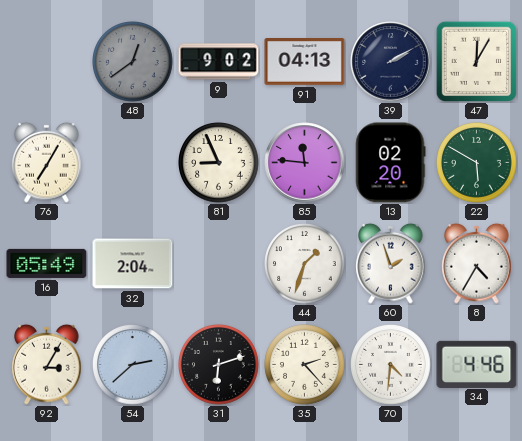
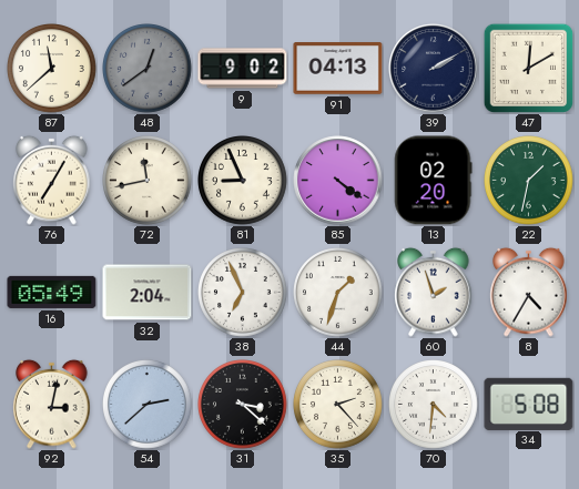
87: none -> 11:38
47: 12:05 -> 12:10
72: none -> 11:43
85: 11:46 -> 4:21
22: 5:50 -> 1:32
38: none -> 6:56
92: 3:05 -> 3:02
31: 6:12 -> 3:22
34: 4:46 -> 5:08
